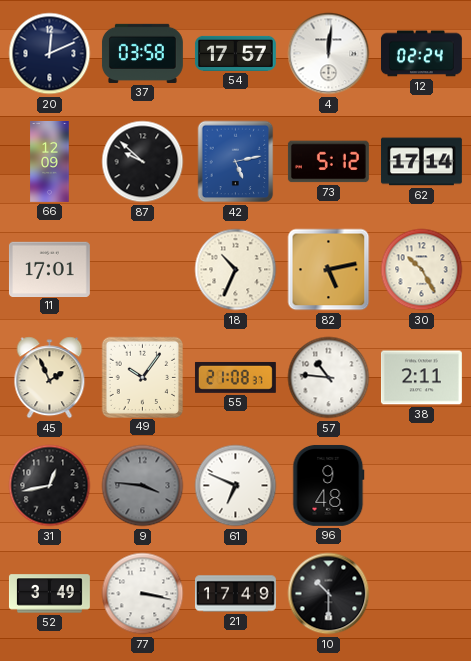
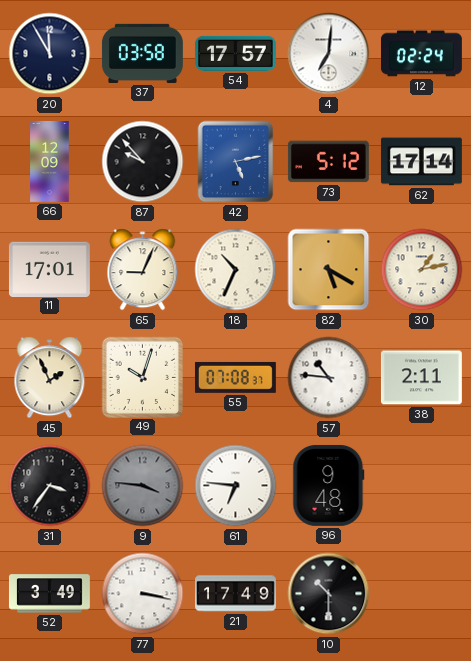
20: 12:11 -> 11:55
4: 12:01 -> 7:01
87: 9:52 -> 9:53
65: none -> 9:04
82: 5:13 -> 5:20
30: 10:25 -> 1:13
49: 10:06 -> 10:03
55: 21:08 -> 07:08
31: 12:43 -> 3:36
61: 6:49 -> 6:46
